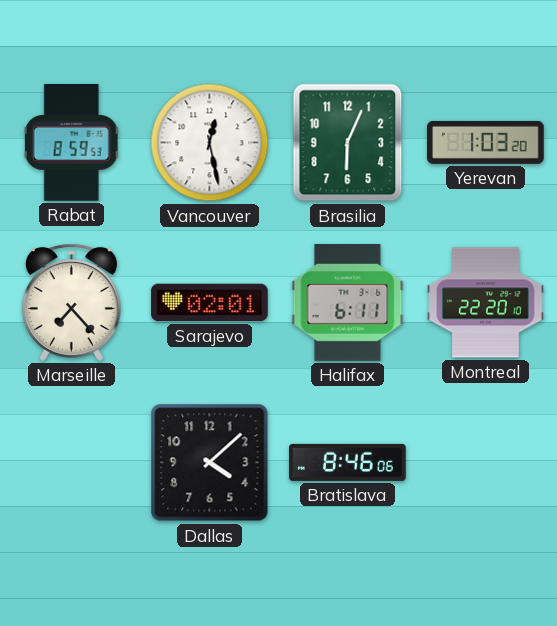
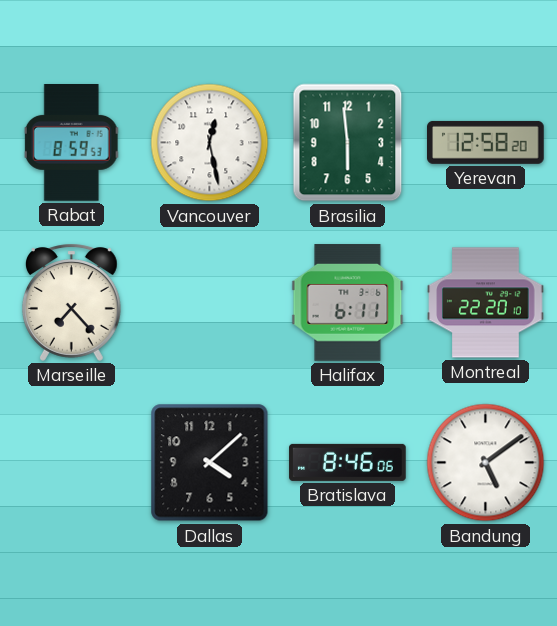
Brasilia: 6:04 -> 5:59
Yerevan: 1:03 -> 12:58
Sarajevo: 02:01 -> none
Bandung: none -> 5:09
